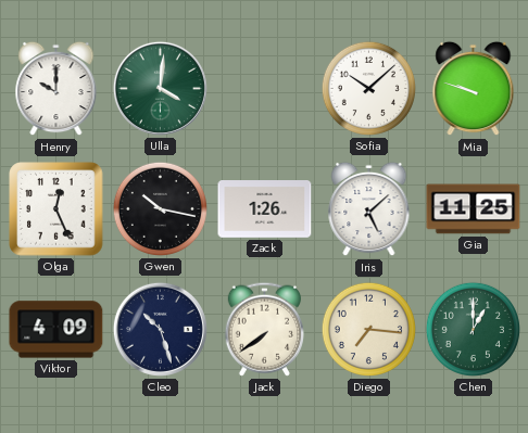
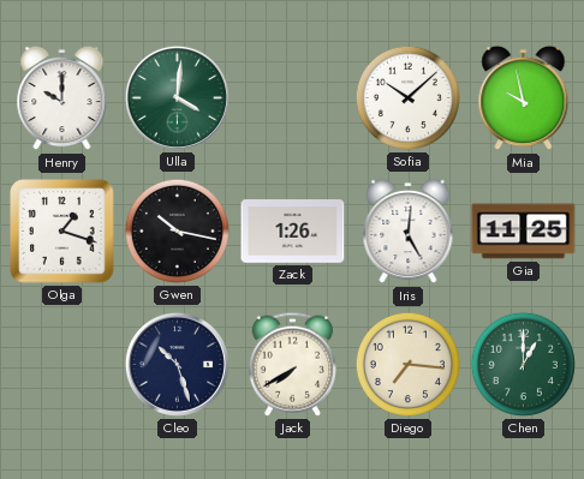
Mia: 9:48 -> 9:58
Olga: 12:26 -> 1:18
Iris: 5:08 -> 5:01
Viktor: 4:09 -> none
Jack: 7:39 -> 7:40
